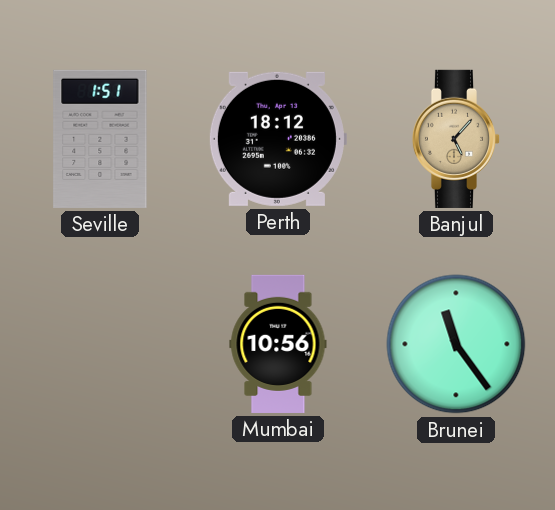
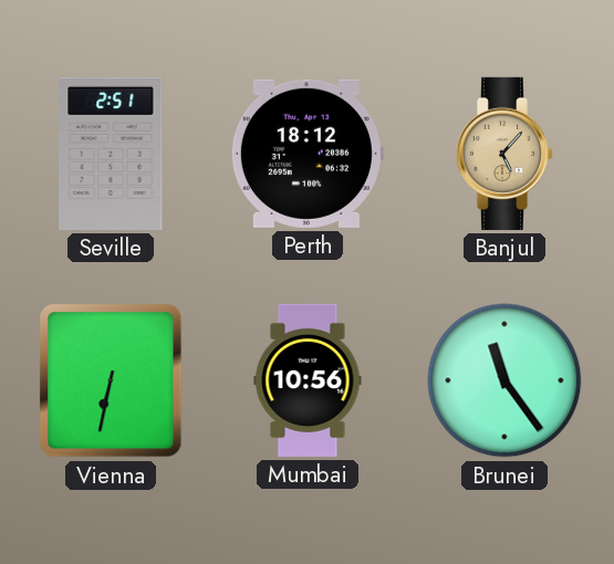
Seville: 1:51 -> 2:51
Vienna: none -> 6:32
